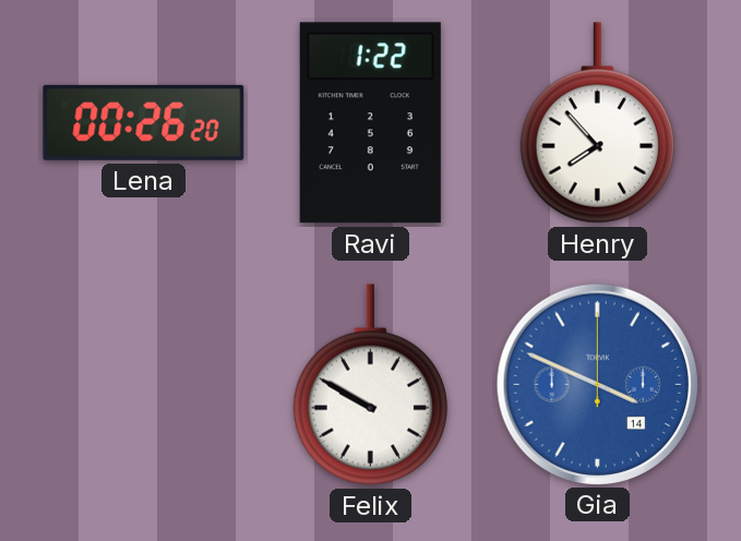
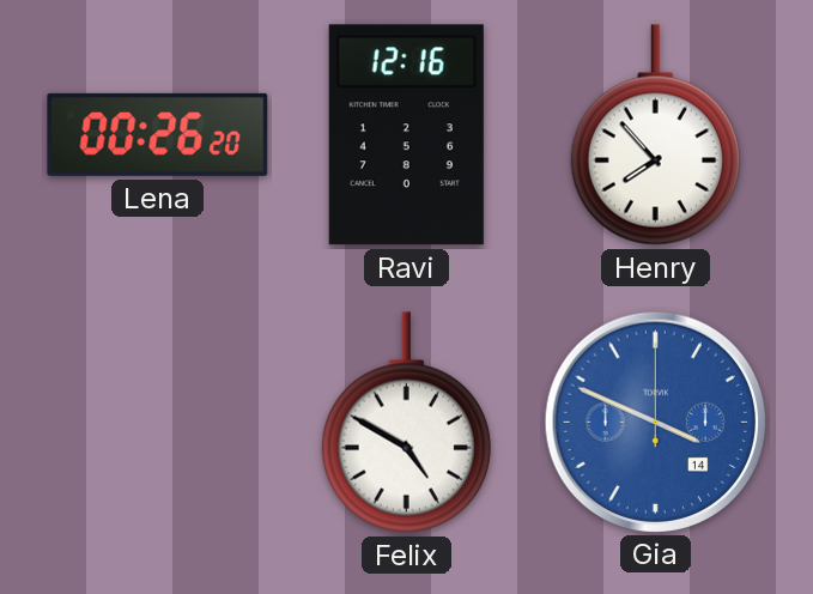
Ravi: 1:22 -> 12:16
Felix: 9:50 -> 4:50
